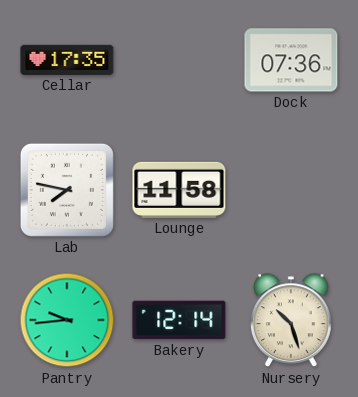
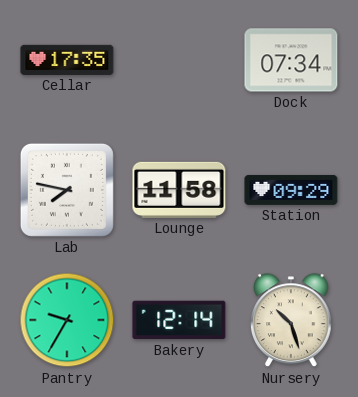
Dock: 07:36 -> 07:34
Station: none -> 09:29
Pantry: 9:44 -> 9:35
